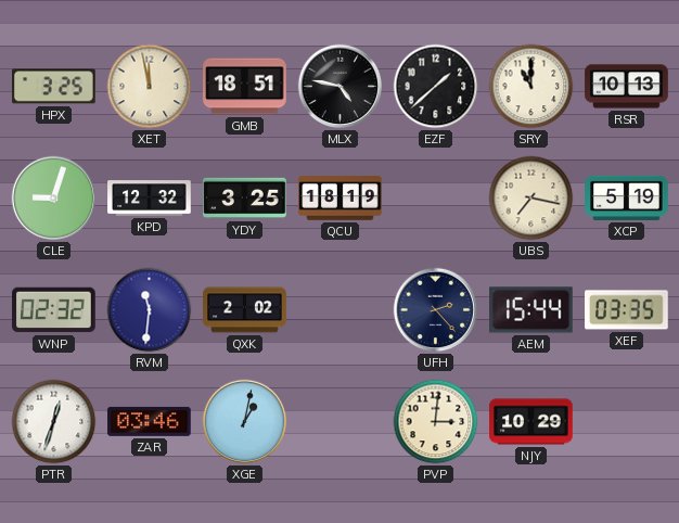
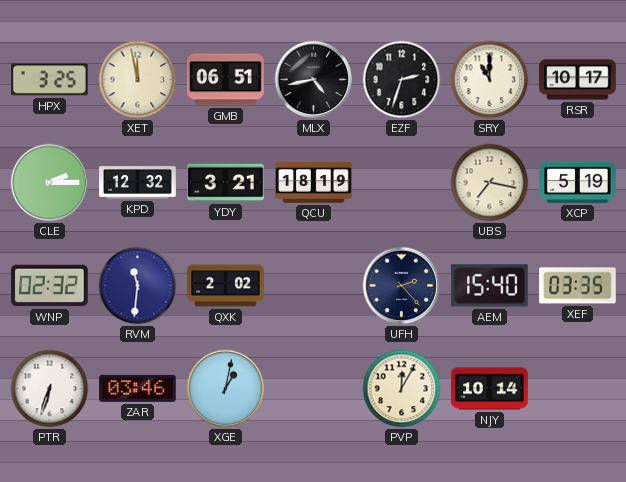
GMB: 18:51 -> 06:51
MLX: 4:47 -> 4:43
EZF: 1:38 -> 2:33
RSR: 10:13 -> 10:17
CLE: 9:03 -> 2:15
YDY: 3:25 -> 3:21
AEM: 15:44 -> 15:40
PTR: 12:33 -> 6:33
PVP: 3:01 -> 12:05
NJY: 10:29 -> 10:14
